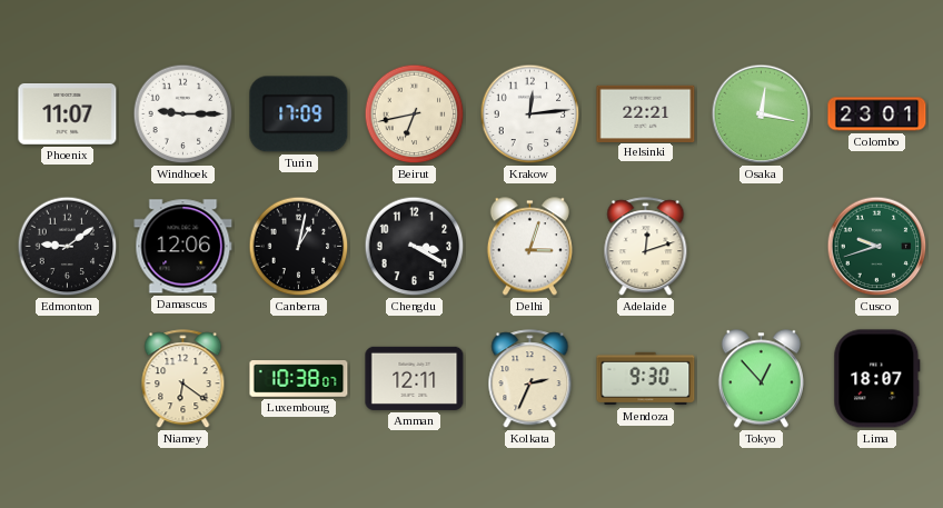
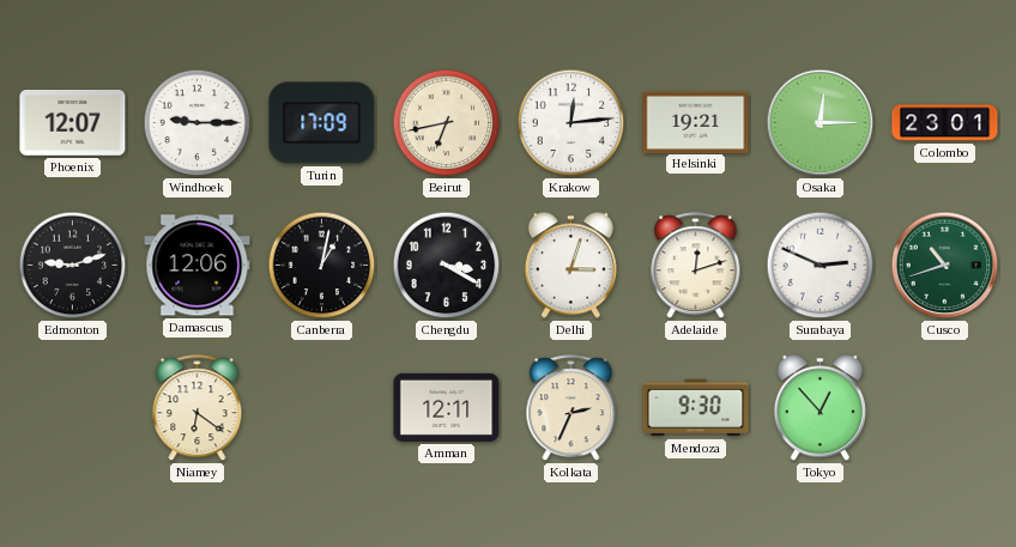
Phoenix: 11:07 -> 12:07
Helsinki: 22:21 -> 19:21
Osaka: 12:17 -> 12:15
Edmonton: 9:09 -> 9:12
Surabaya: none -> 2:49
Cusco: 9:42 -> 10:42
Luxembourg: 10:38 -> none
Lima: 18:07 -> none
